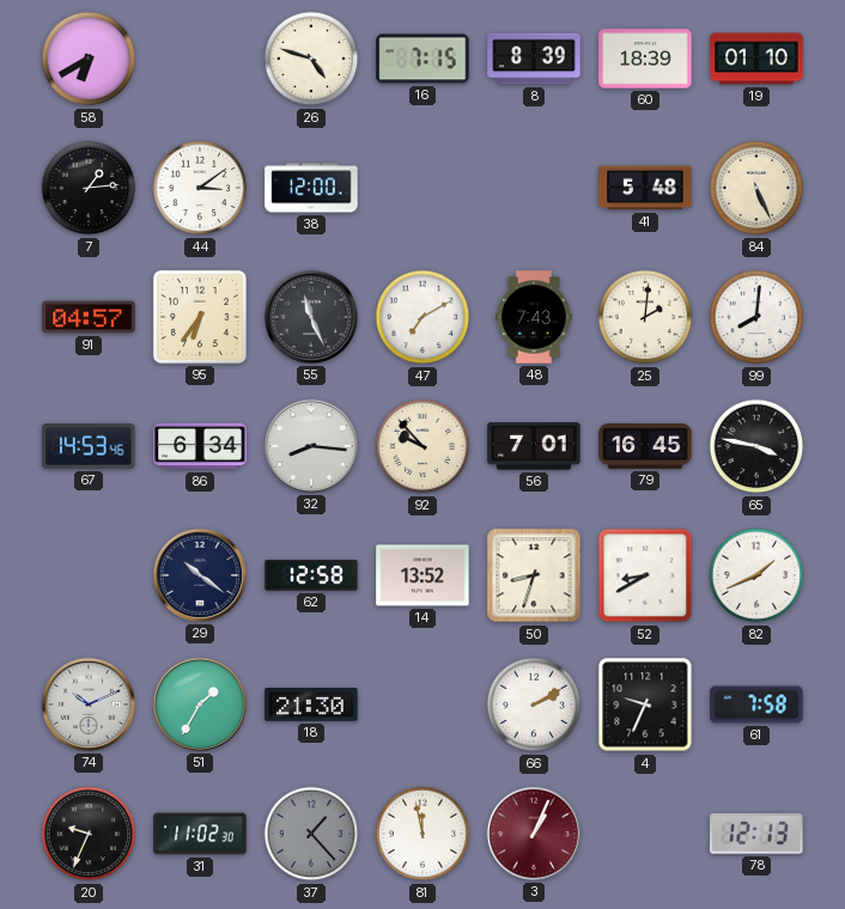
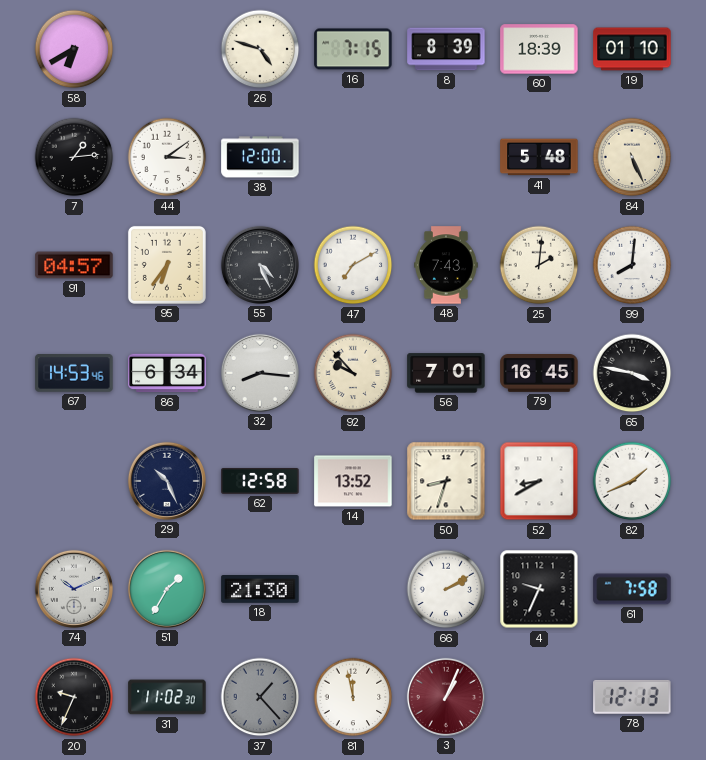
55: 11:26 -> 4:26
29: 10:21 -> 10:26
